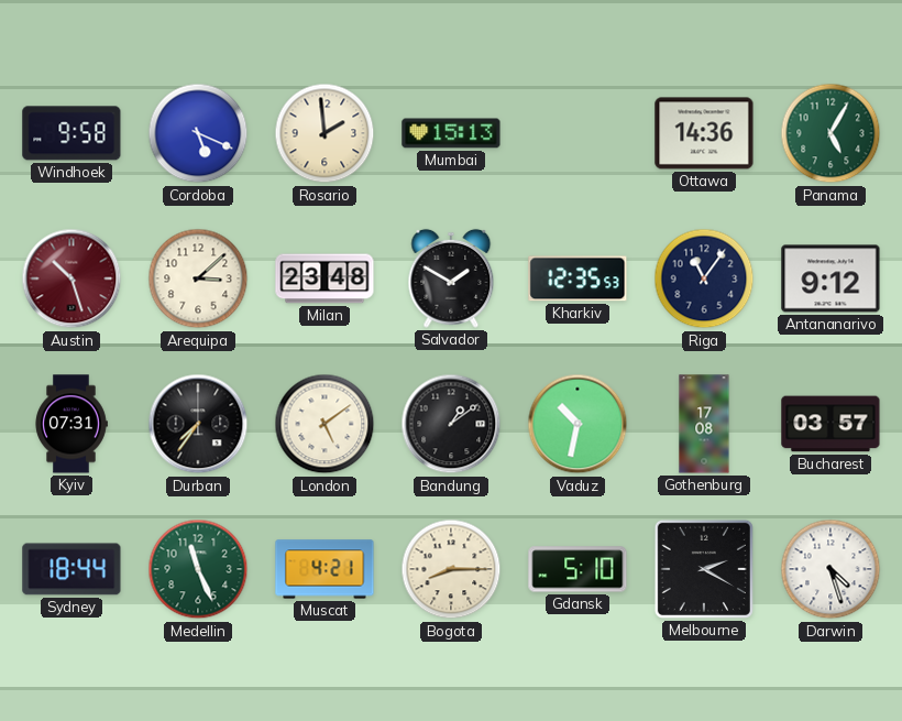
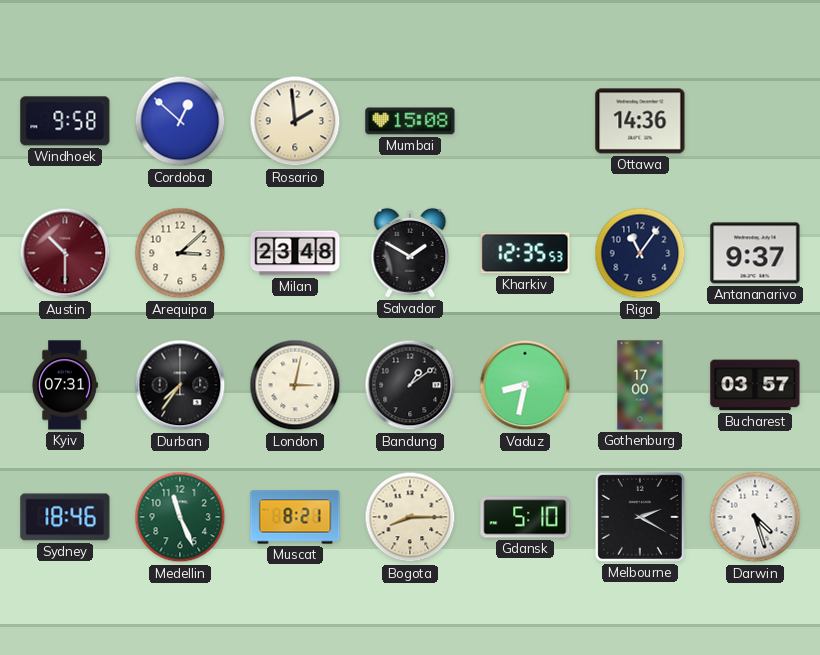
Cordoba: 5:19 -> 12:52
Mumbai: 15:13 -> 15:08
Panama: 5:05 -> none
Austin: 10:27 -> 10:30
Antananarivo: 9:12 -> 9:37
London: 5:09 -> 3:02
Vaduz: 10:32 -> 8:32
Gothenburg: 17:08 -> 17:00
Sydney: 18:44 -> 18:46
Muscat: 4:21 -> 8:21
